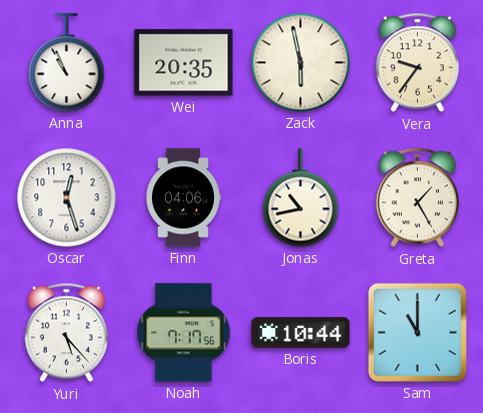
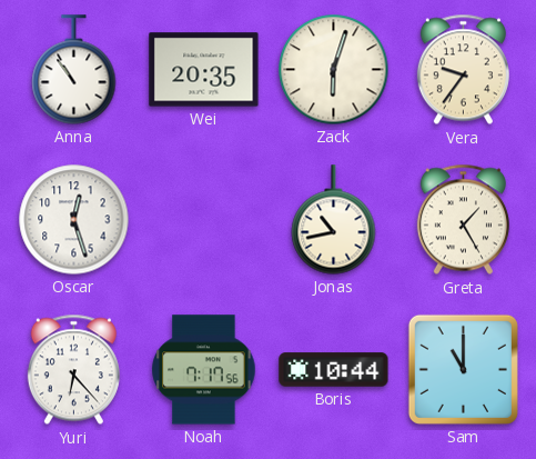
Anna: 10:56 -> 10:54
Zack: 5:58 -> 6:03
Finn: 04:06 -> none
Yuri: 5:23 -> 6:23
